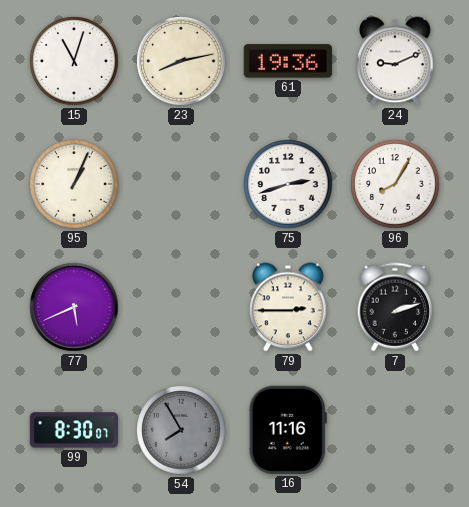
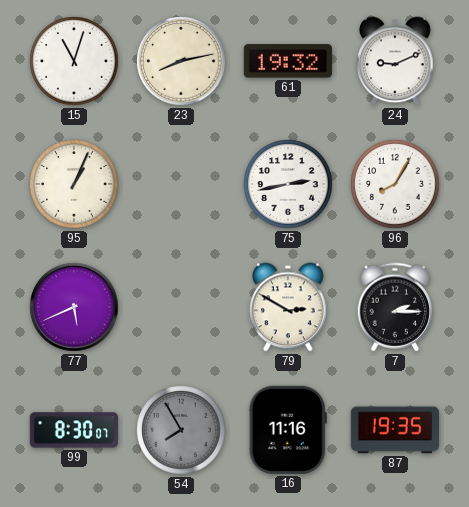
61: 19:36 -> 19:32
75: 2:42 -> 2:43
79: 2:45 -> 2:50
7: 2:12 -> 2:15
87: none -> 19:35
